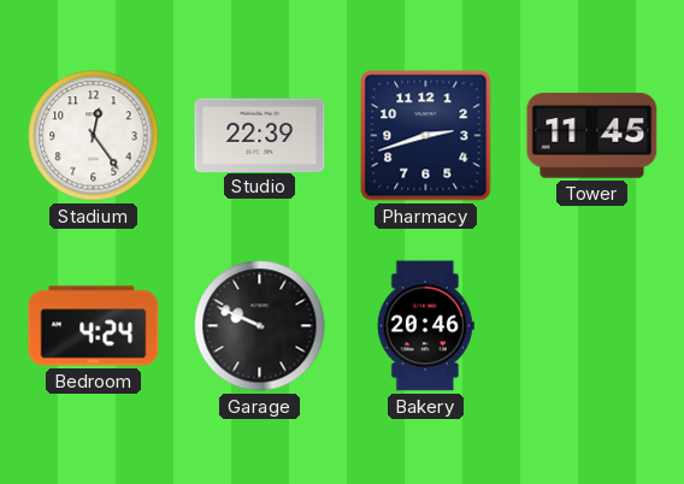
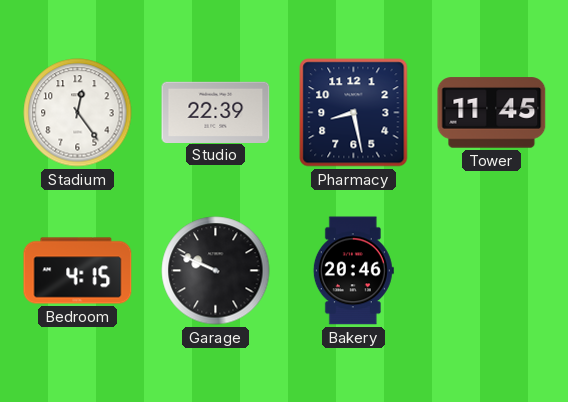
Pharmacy: 2:42 -> 8:28
Bedroom: 4:24 -> 4:15
